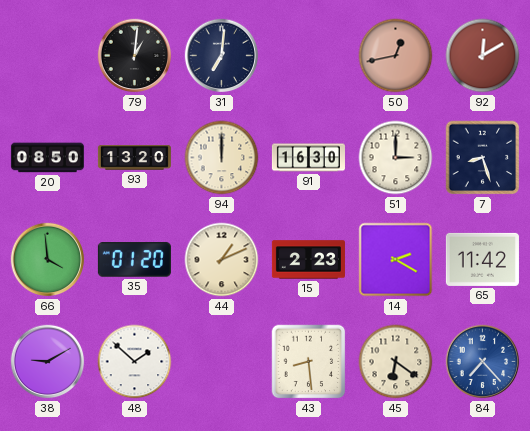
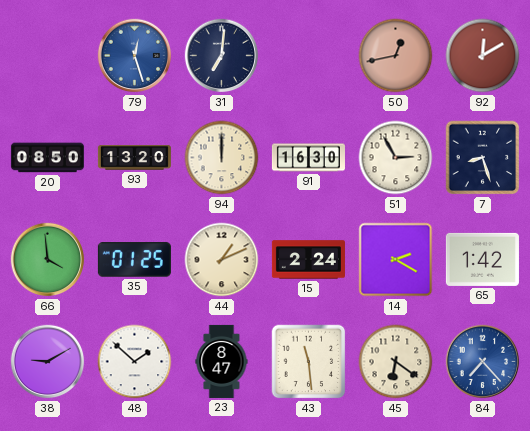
79: 1:01 -> 12:27
79 dial: black -> blue
51: 3:00 -> 2:55
35: 01:20 -> 01:25
15: 2:23 -> 2:24
65: 11:42 -> 1:42
23: none -> 8:47
43: 8:29 -> 11:29
